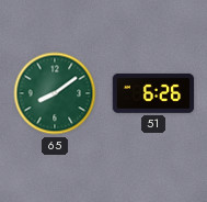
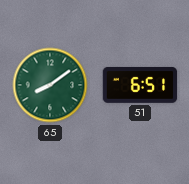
51: 6:26 -> 6:51
